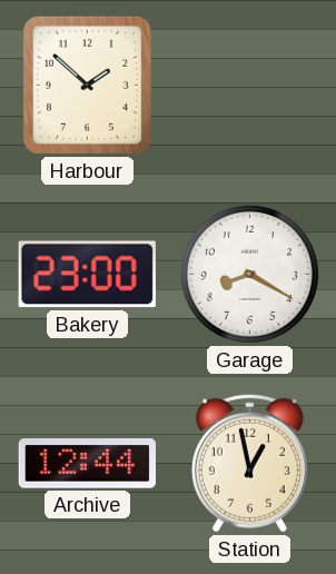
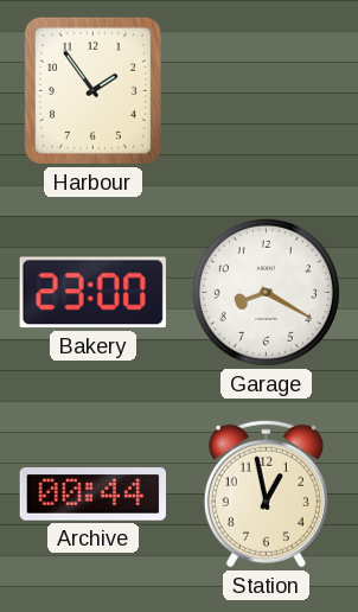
Harbour: 1:52 -> 1:54
Archive: 12:44 -> 00:44
